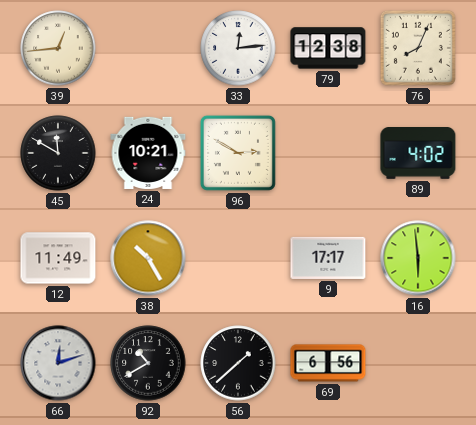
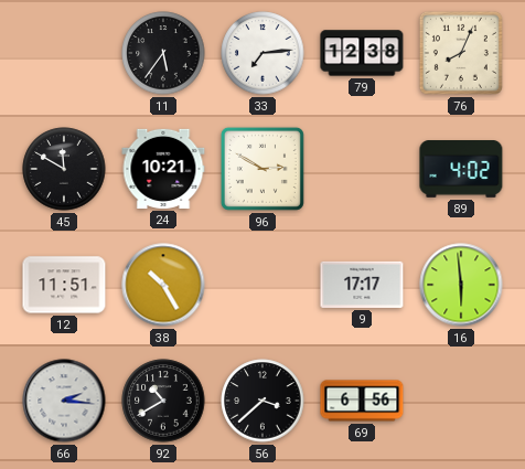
39: 12:44 -> none
11: none -> 5:36
33: 12:14 -> 7:14
12: 11:49 -> 11:51
66: 12:12 -> 2:16
56: 1:38 -> 3:38
